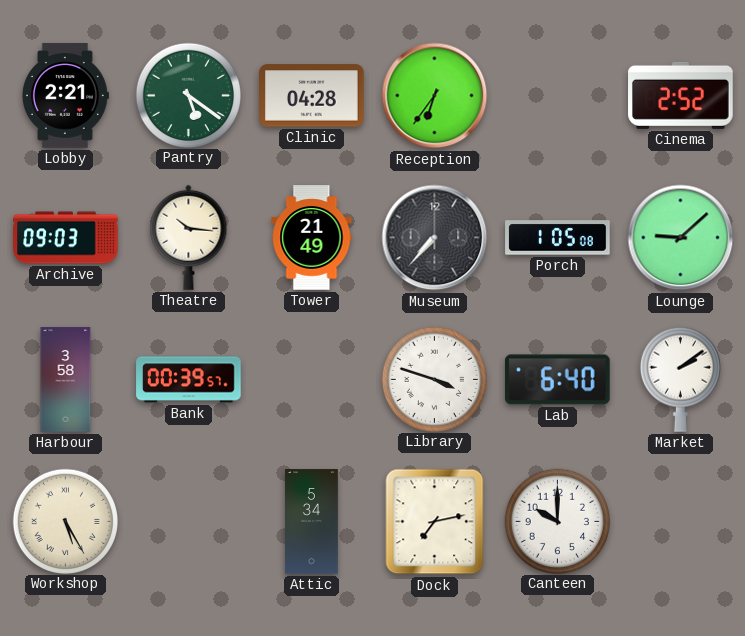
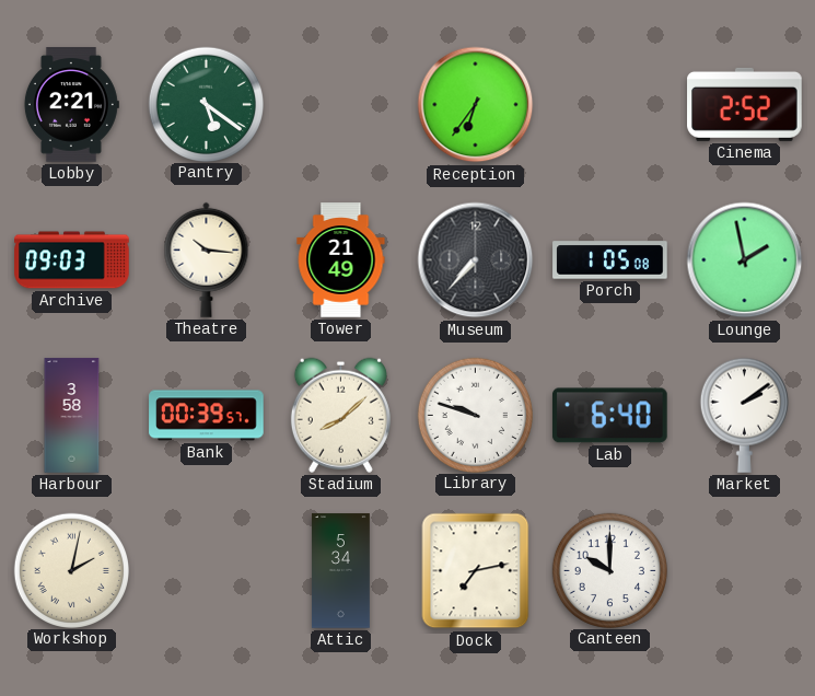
Clinic: 04:28 -> none
Lounge: 9:08 -> 1:58
Stadium: none -> 8:08
Library: 3:48 -> 9:48
Workshop: 5:25 -> 2:02
